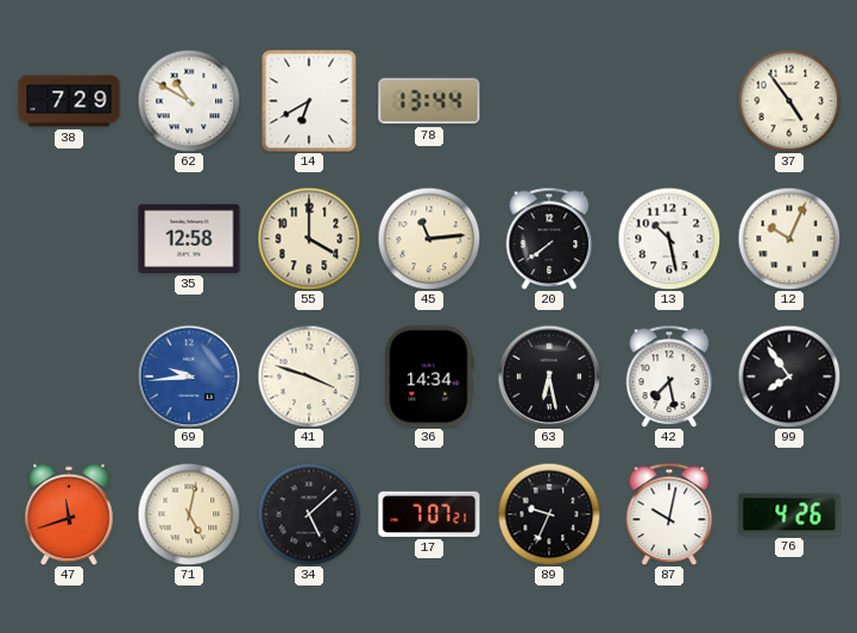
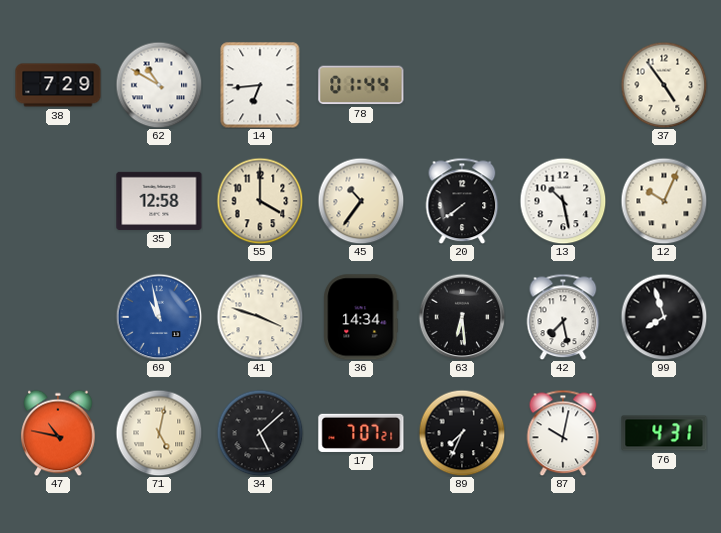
14: 6:40 -> 6:44
78: 13:44 -> 01:44
45: 11:14 -> 10:36
69: 9:44 -> 10:58
63: 6:28 -> 6:29
99: 7:54 -> 7:57
47: 11:42 -> 10:47
89: 9:34 -> 7:34
76: 4:26 -> 4:31
